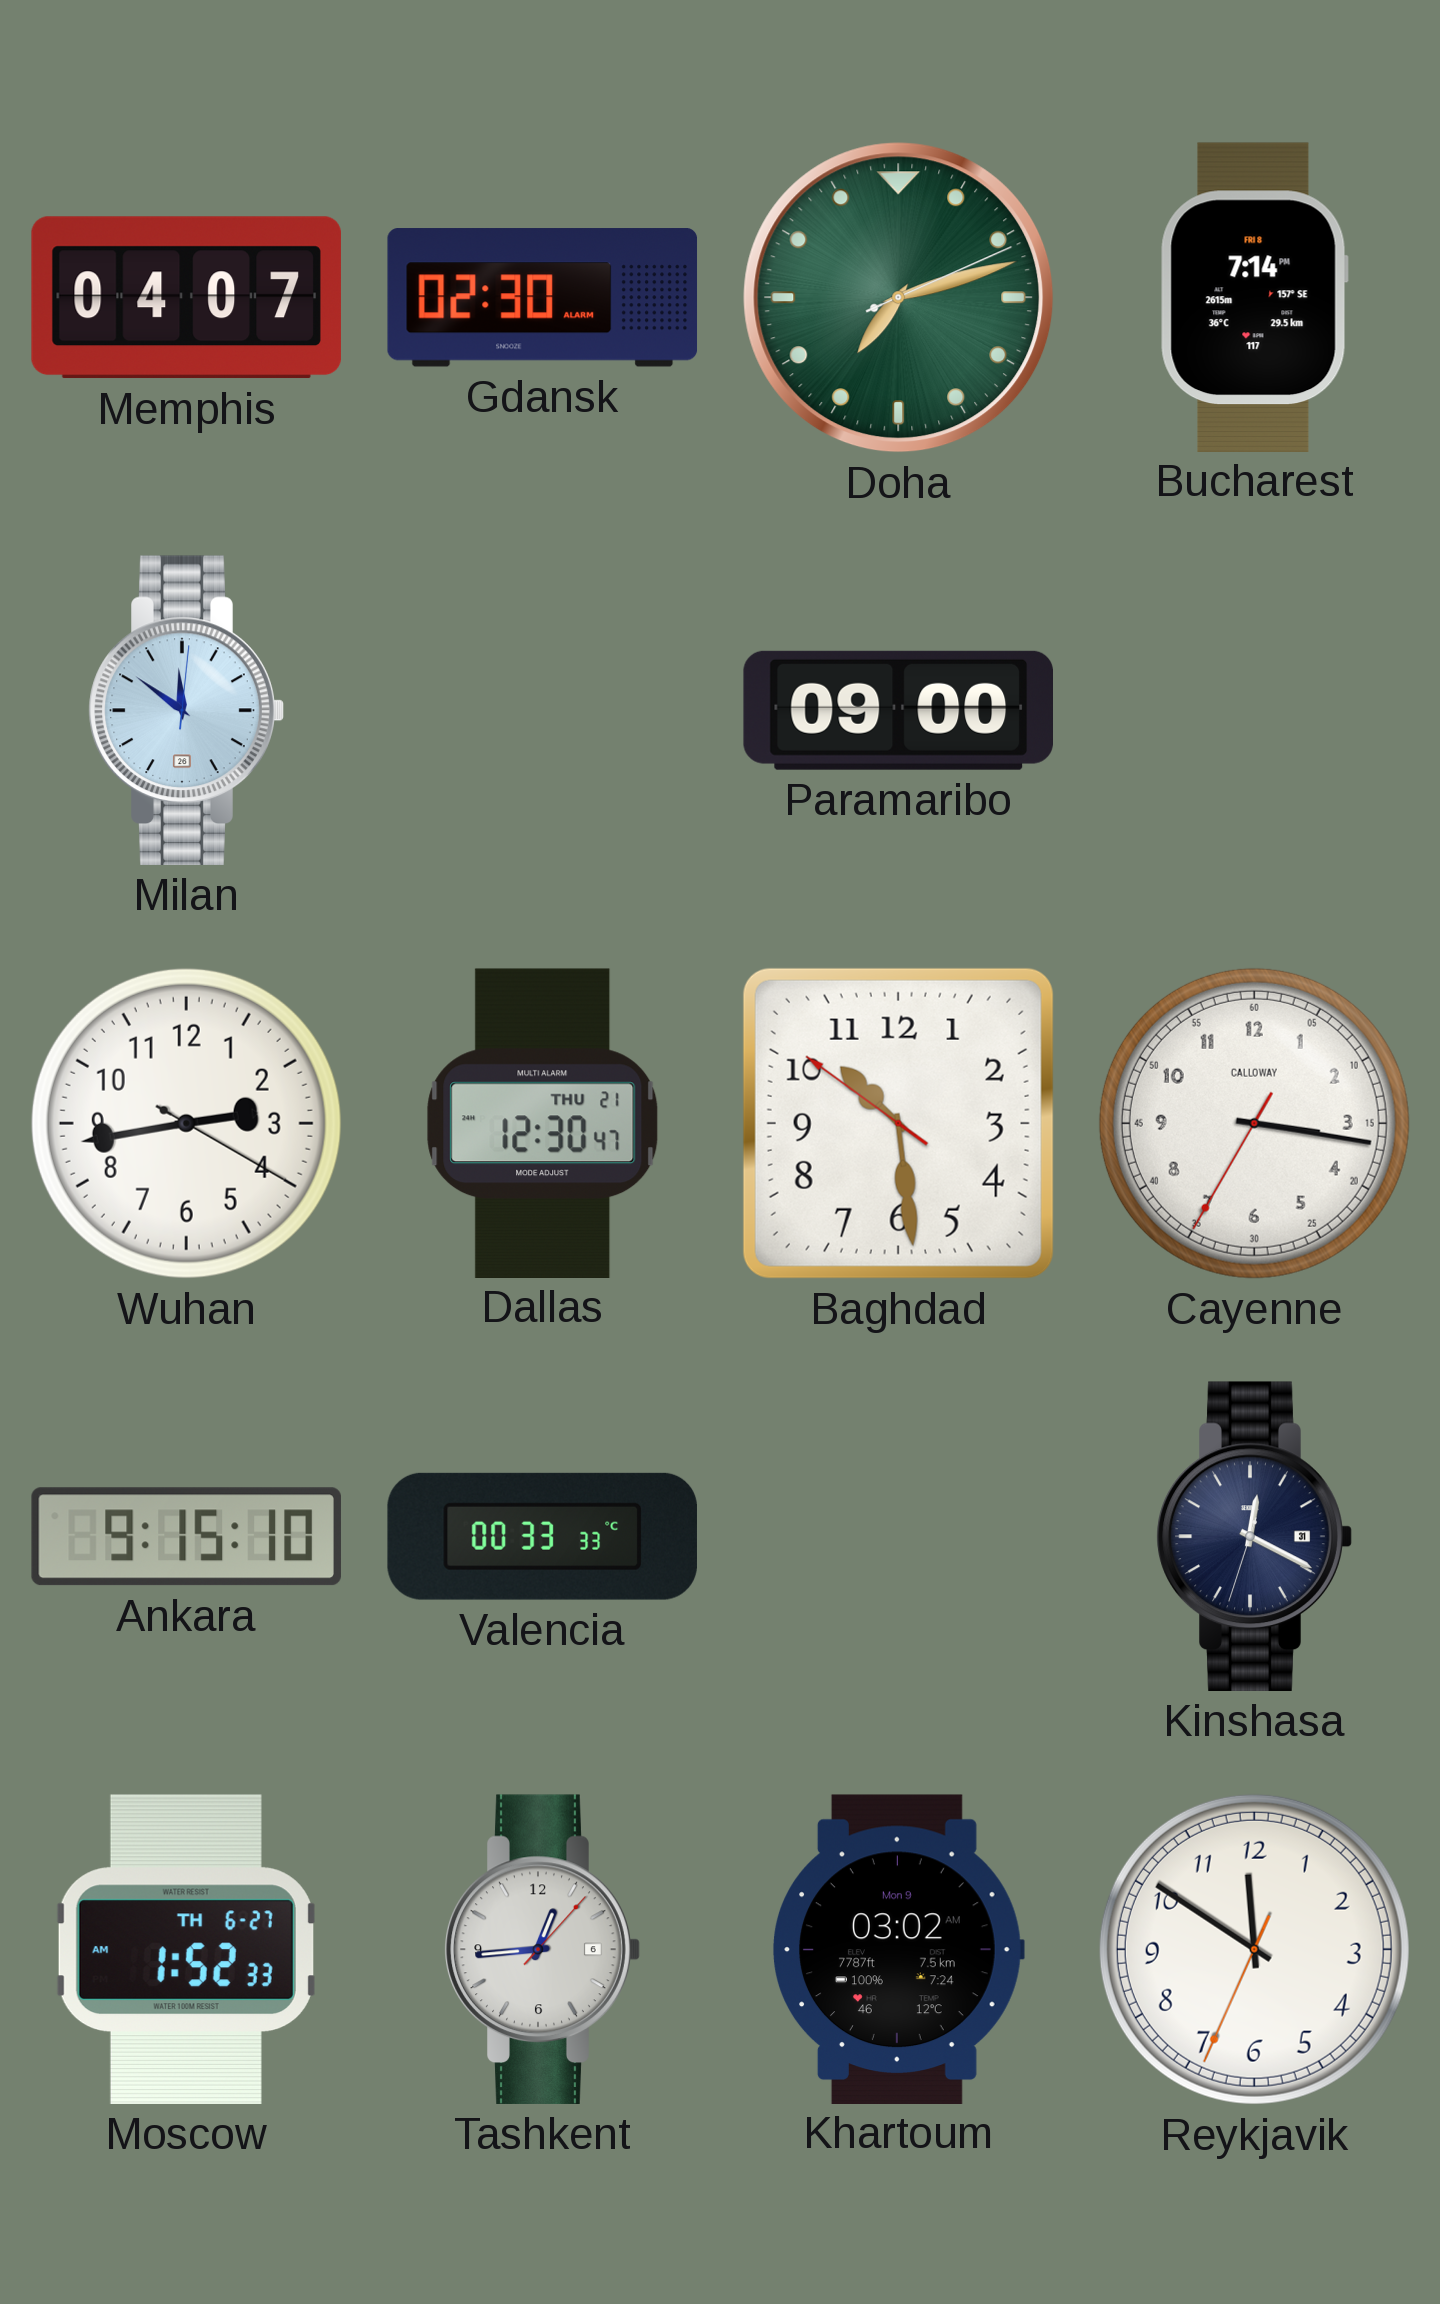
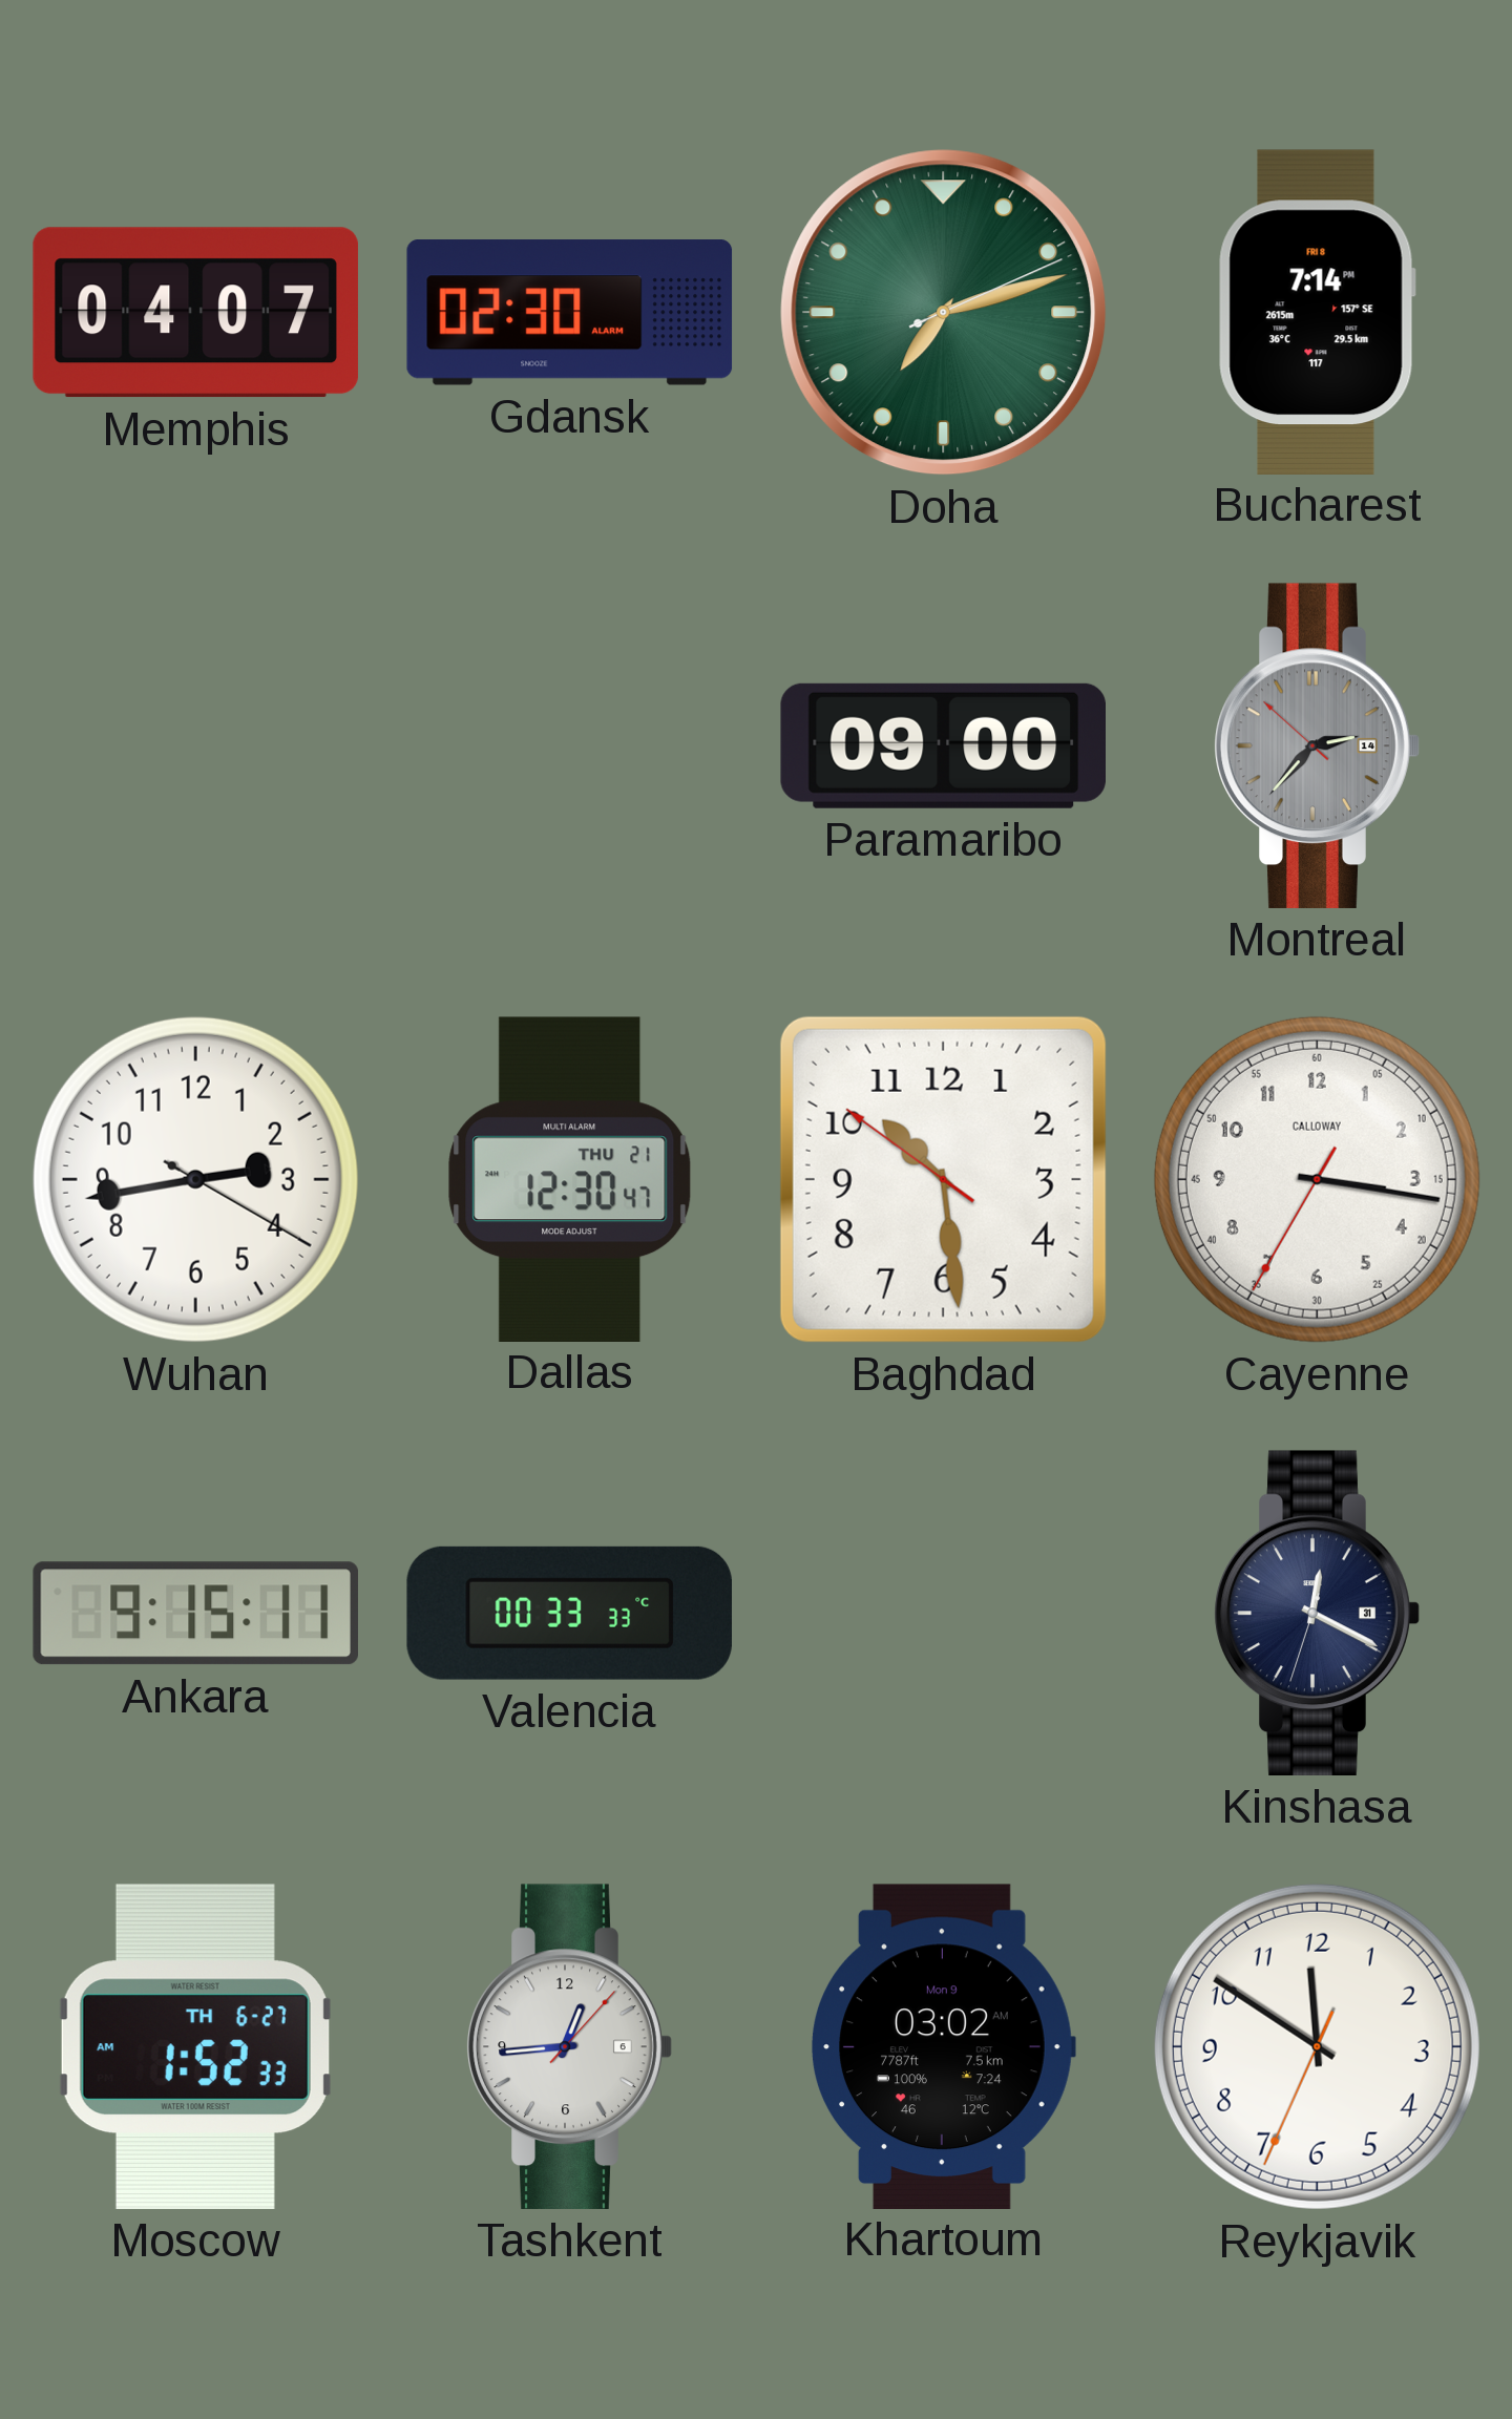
Milan: 11:51 -> none
Montreal: none -> 2:36
Ankara: 9:15:10 -> 9:15:11
